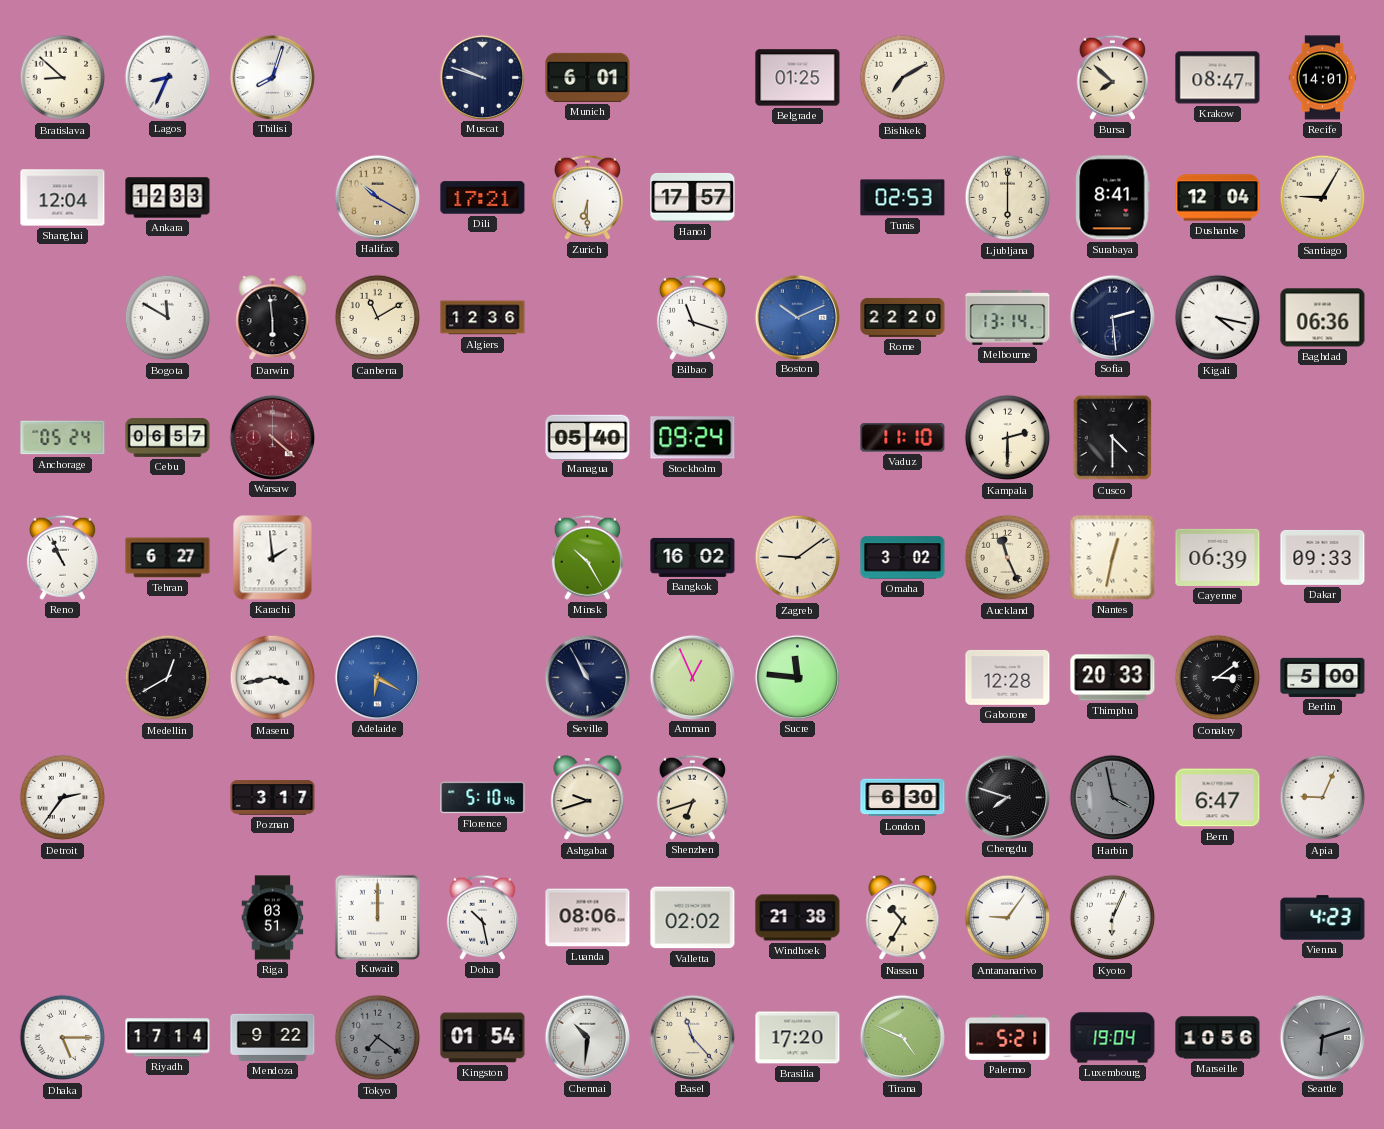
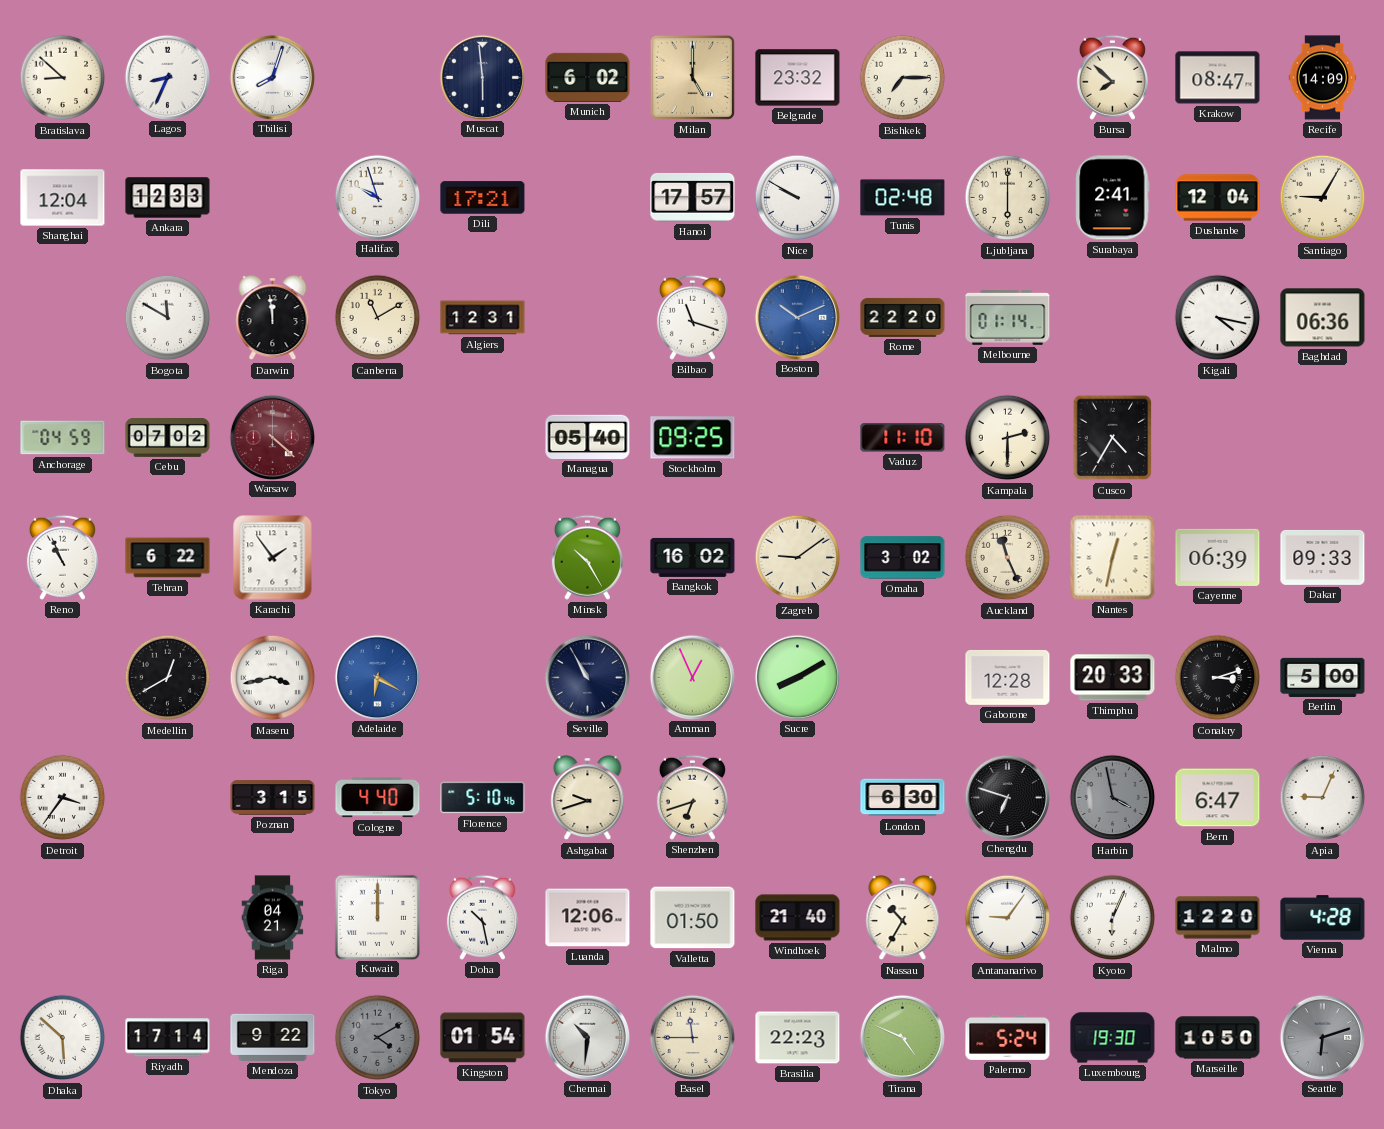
Muscat: 9:48 -> 5:59
Munich: 6:01 -> 6:02
Milan: none -> 5:00
Belgrade: 01:25 -> 23:32
Bishkek: 7:10 -> 7:15
Recife: 14:01 -> 14:09
Halifax: 10:20 -> 9:57
Halifax dial: champagne -> white
Zurich: 6:30 -> none
Nice: none -> 9:50
Tunis: 02:53 -> 02:48
Surabaya: 8:41 -> 2:41
Darwin: 5:59 -> 11:59
Algiers: 12:36 -> 12:31
Melbourne: 13:14 -> 01:14
Sofia: 2:29 -> none
Anchorage: 05:24 -> 04:59
Cebu: 06:57 -> 07:02
Stockholm: 09:24 -> 09:25
Cusco: 4:30 -> 4:35
Tehran: 6:27 -> 6:22
Karachi: 1:59 -> 1:54
Sucre: 11:46 -> 8:10
Conakry: 3:09 -> 3:12
Detroit: 2:36 -> 3:36
Poznan: 3:17 -> 3:15
Cologne: none -> 4:40
Chengdu: 7:48 -> 6:48
Riga: 03:51 -> 04:21
Luanda: 08:06 -> 12:06
Valletta: 02:02 -> 01:50
Windhoek: 21:38 -> 21:40
Malmo: none -> 12:20
Vienna: 4:23 -> 4:28
Dhaka: 5:15 -> 5:52
Tokyo: 7:21 -> 4:10
Basel: 11:23 -> 11:45
Brasilia: 17:20 -> 22:23
Palermo: 5:21 -> 5:24
Luxembourg: 19:04 -> 19:30
Marseille: 10:56 -> 10:50
